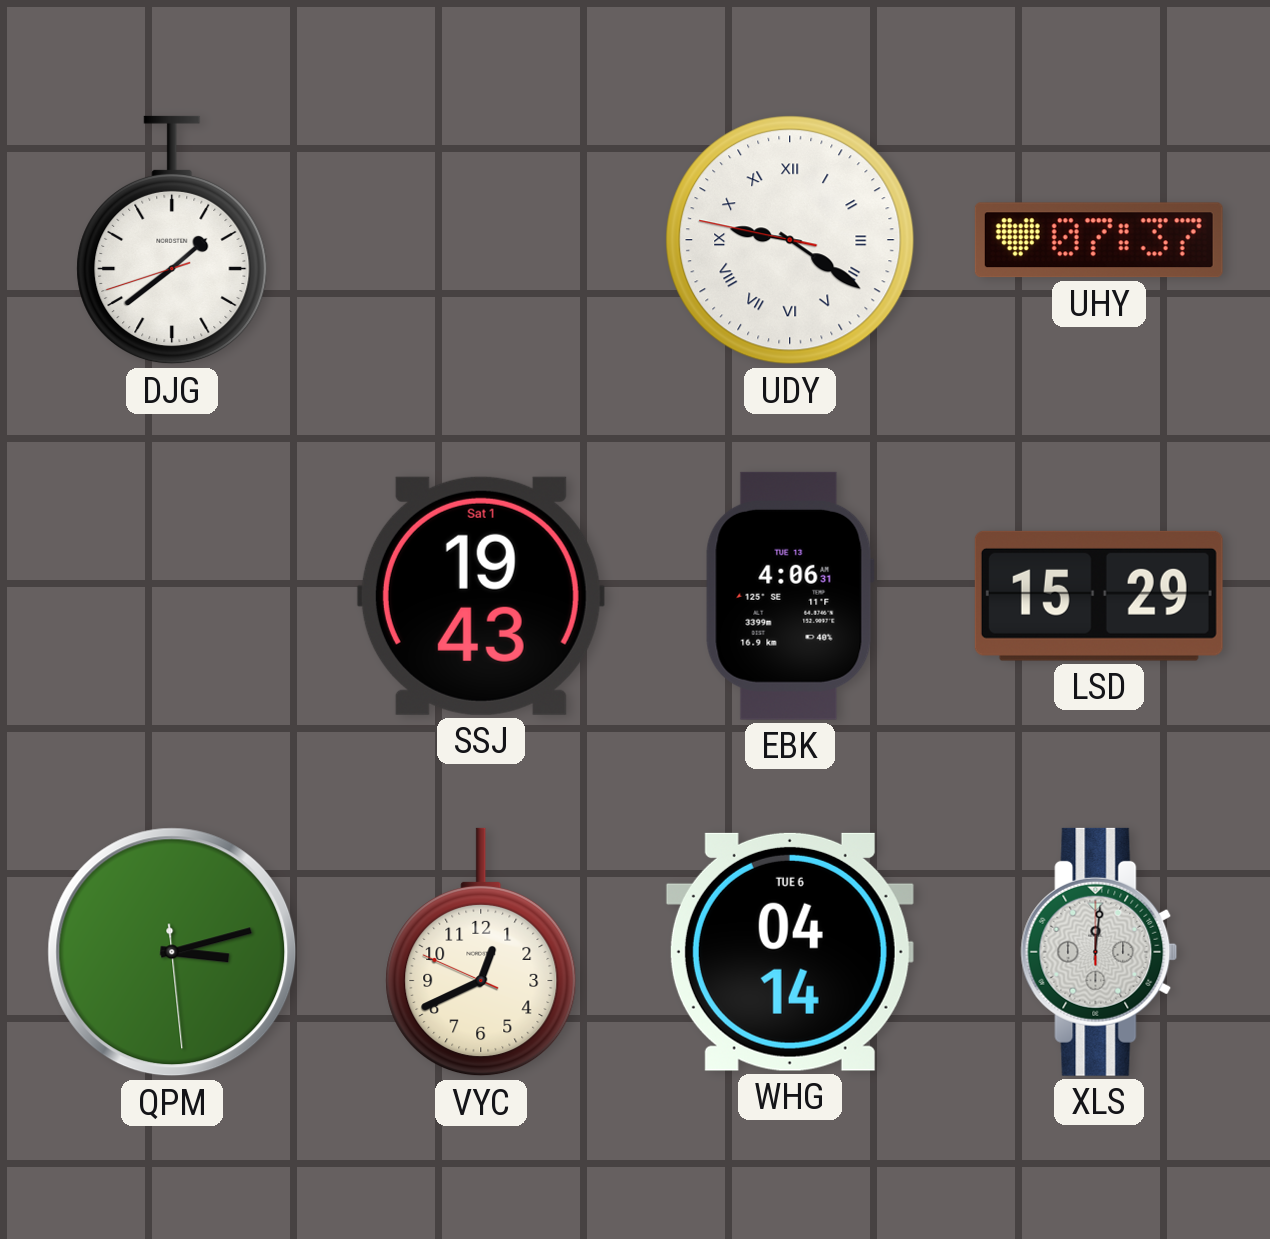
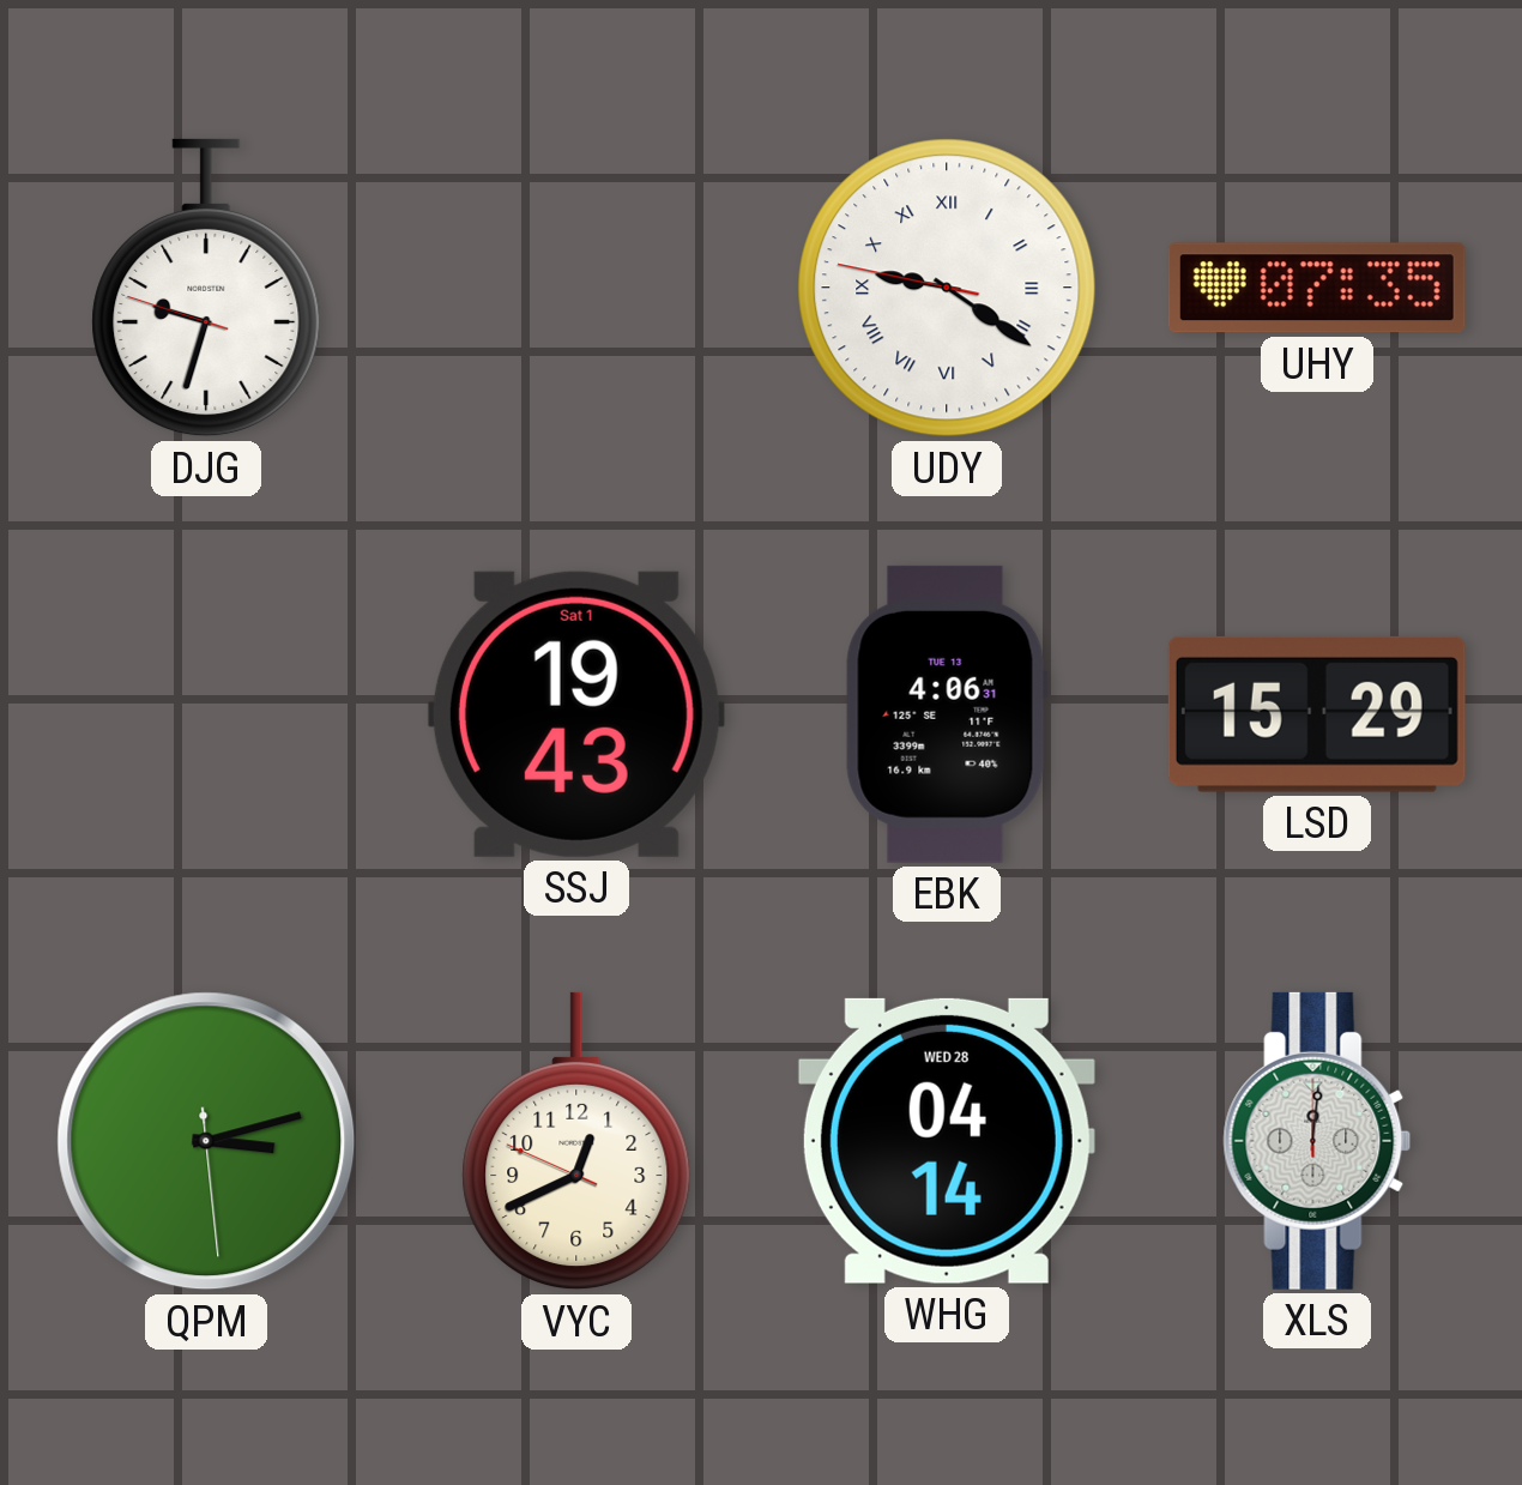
DJG: 1:38 -> 9:32
UHY: 07:37 -> 07:35
WHG date: TUE 6 -> WED 28
